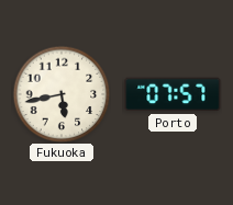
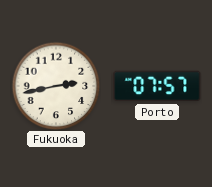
Fukuoka: 5:43 -> 2:43
